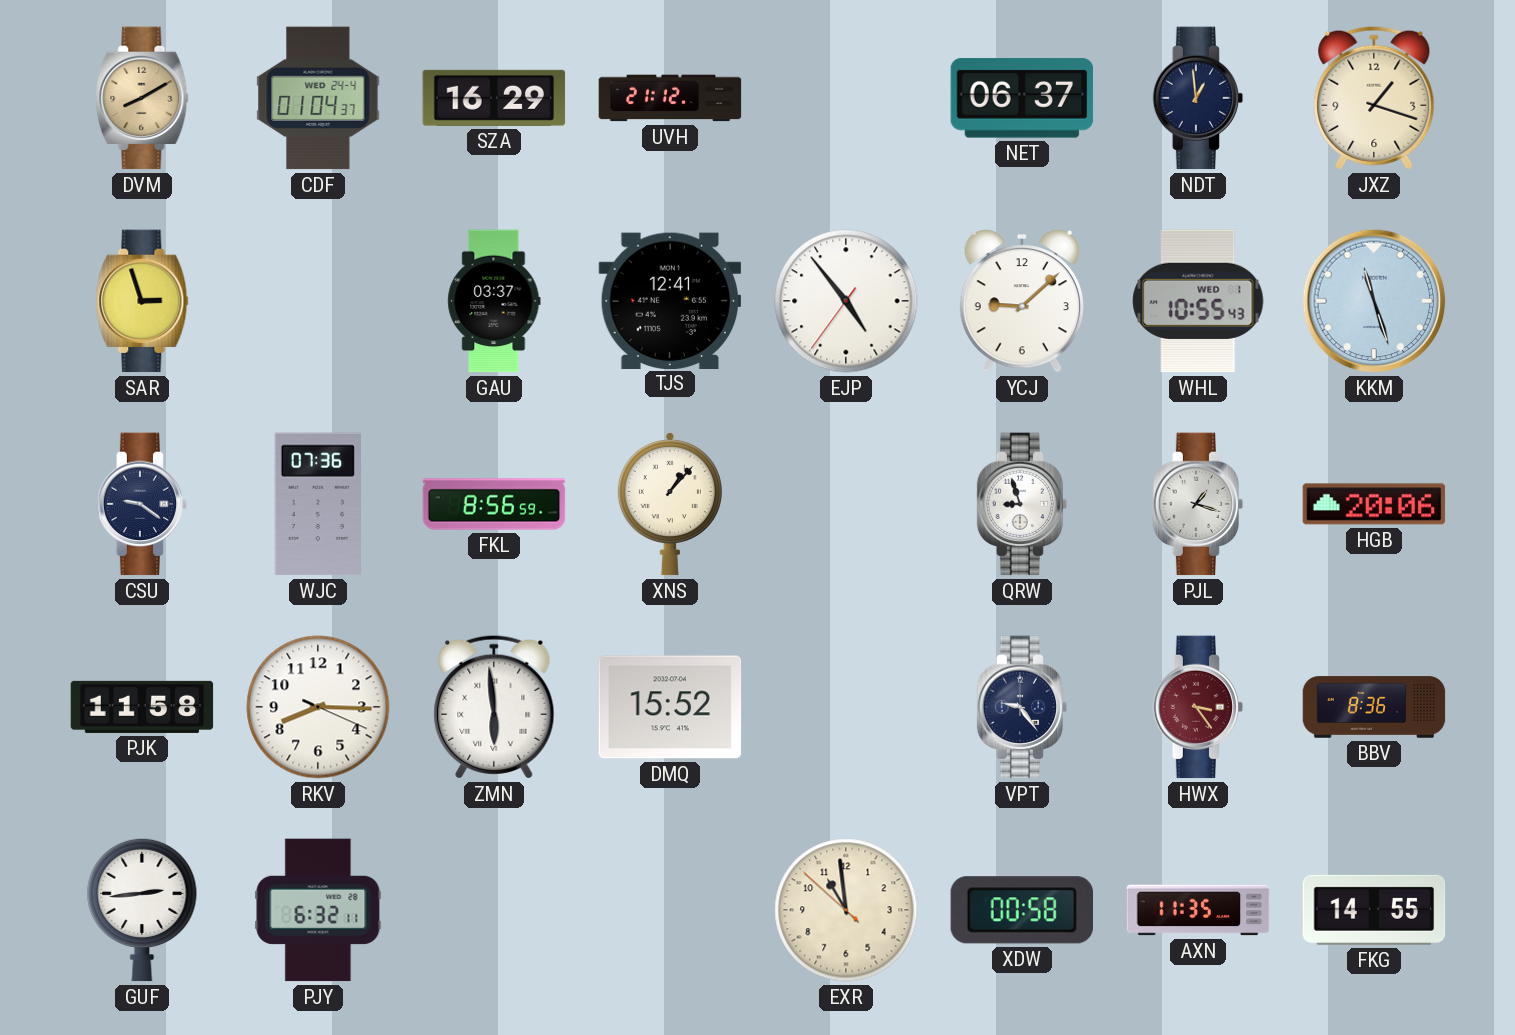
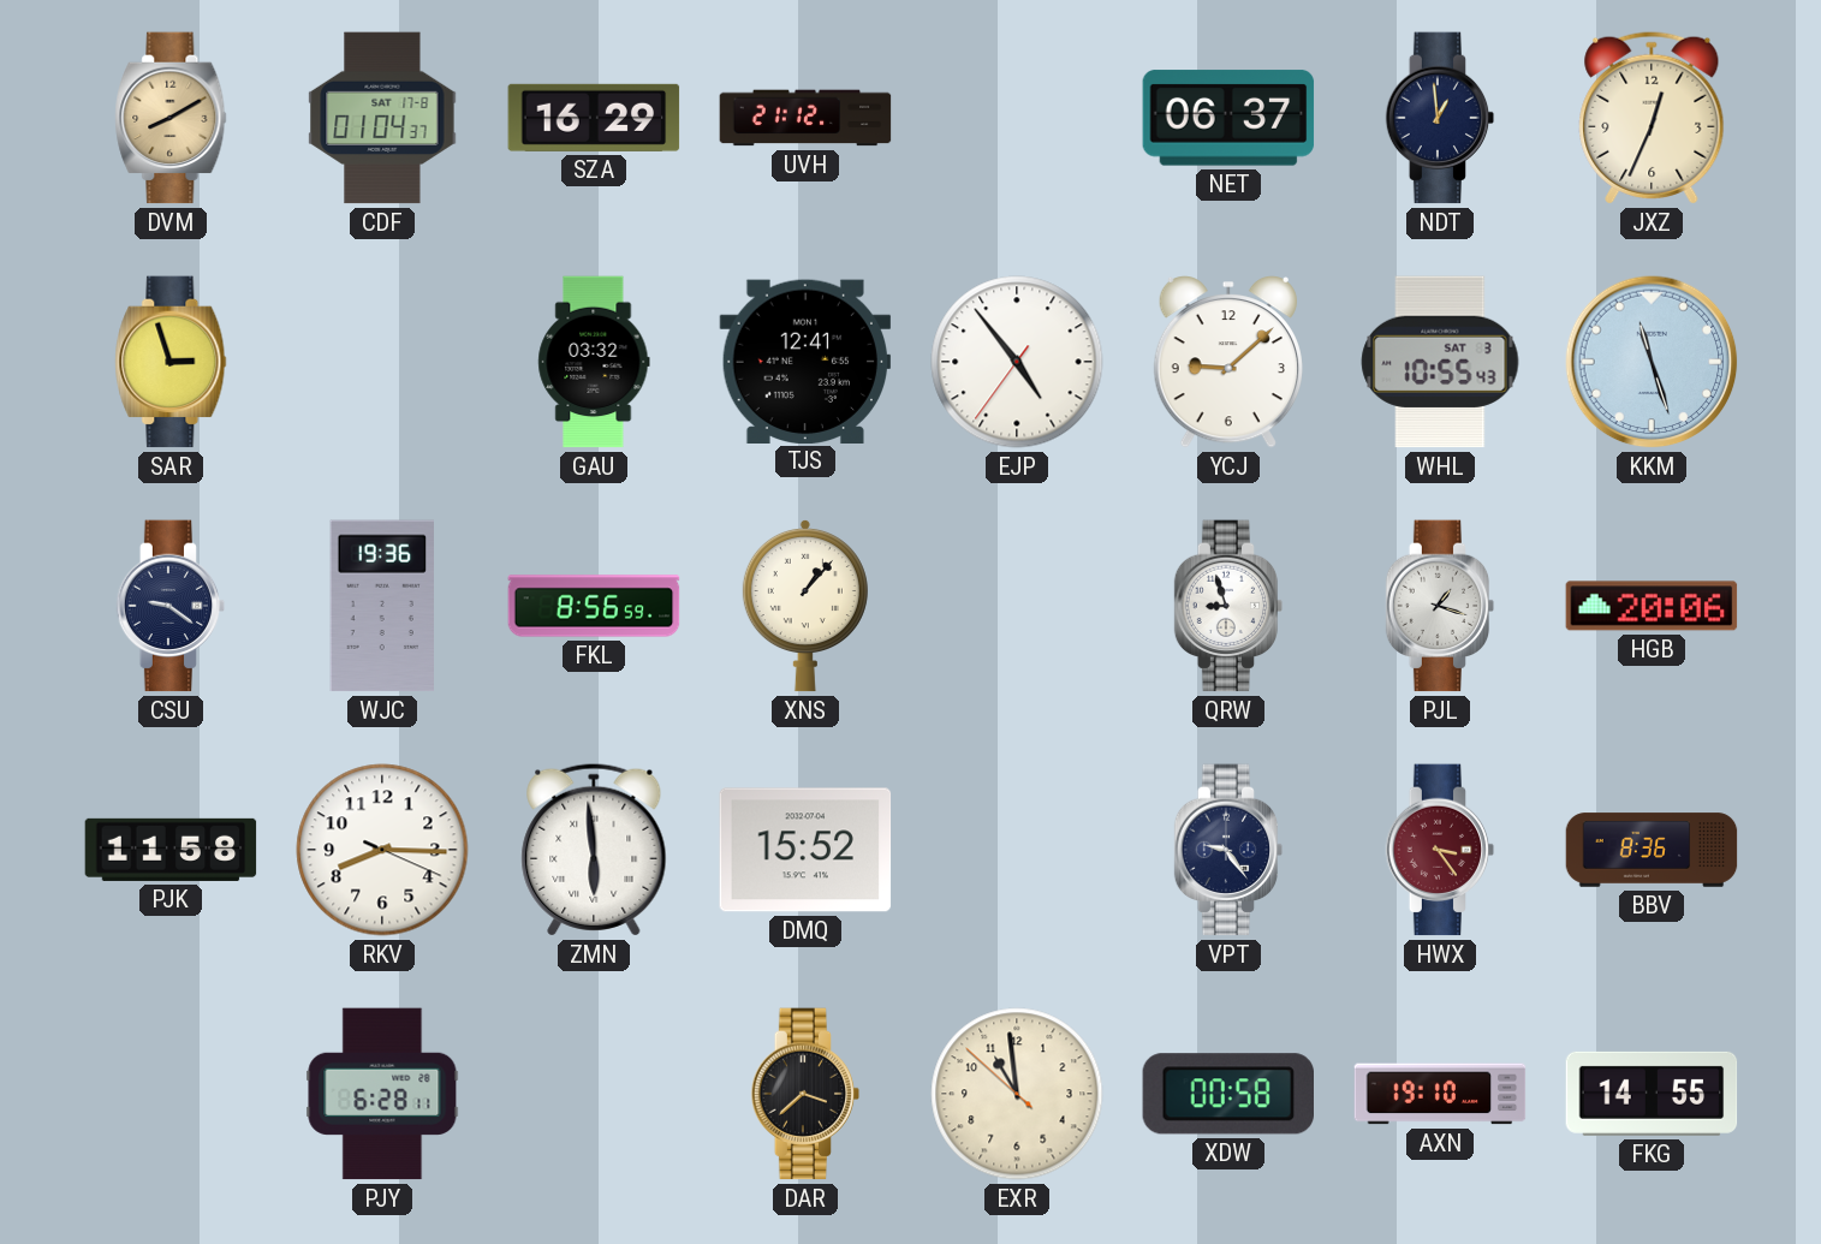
CDF date: WED 24-4 -> SAT 17-8
JXZ: 1:18 -> 12:34
GAU: 03:37 -> 03:32
WHL date: WED 1 -> SAT 3
WJC: 07:36 -> 19:36
GUF: 2:44 -> none
PJY: 6:32 -> 6:28
DAR: none -> 3:38
AXN: 11:35 -> 19:10
